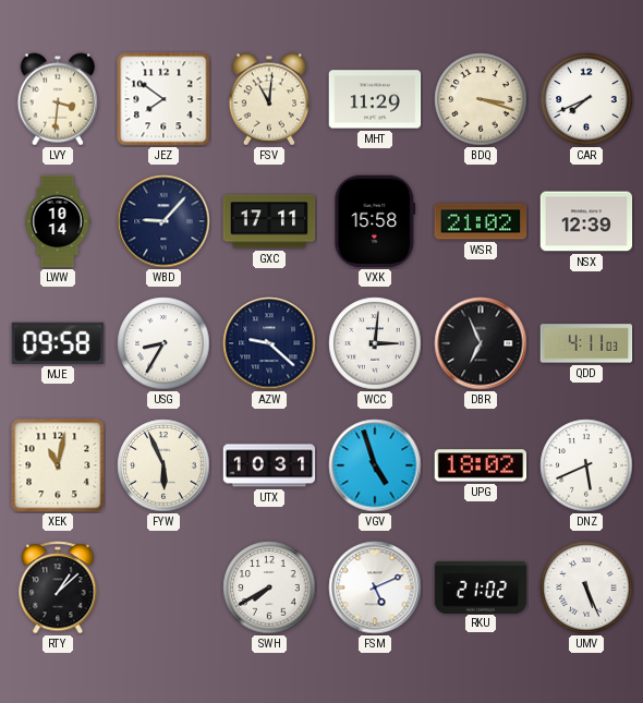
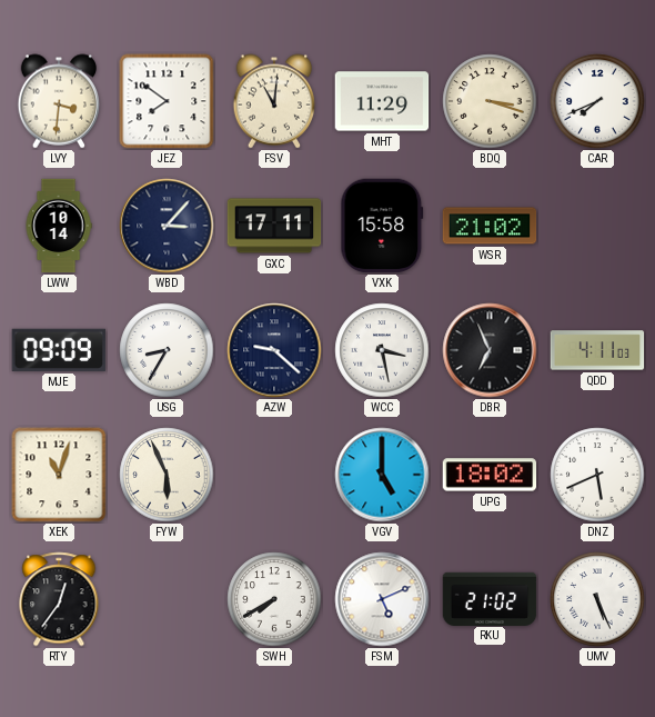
WBD: 9:07 -> 3:07
NSX: 12:39 -> none
MJE: 09:58 -> 09:09
WCC: 3:01 -> 3:28
XEK: 11:02 -> 11:03
UTX: 10:31 -> none
VGV: 4:57 -> 5:00
RTY: 1:08 -> 12:36
